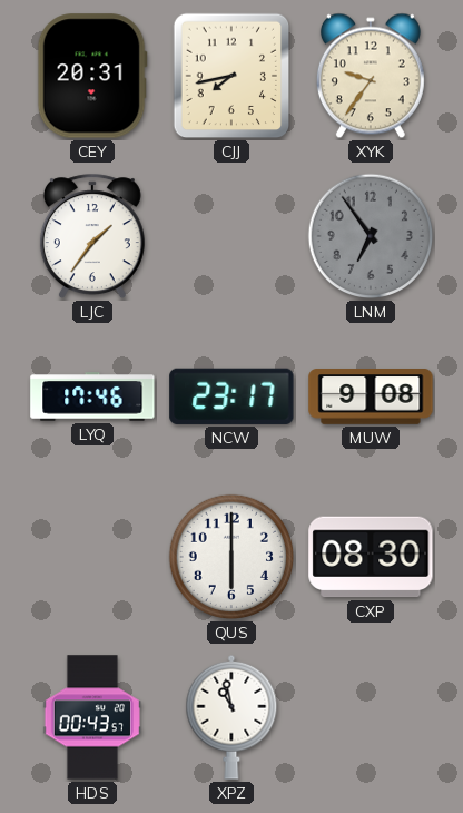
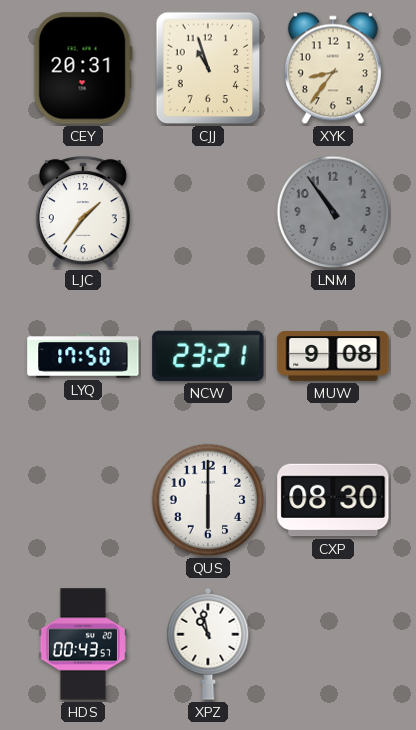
CJJ: 7:43 -> 10:57
XYK: 9:36 -> 8:36
LNM: 6:54 -> 10:54
LYQ: 17:46 -> 17:50
NCW: 23:17 -> 23:21
